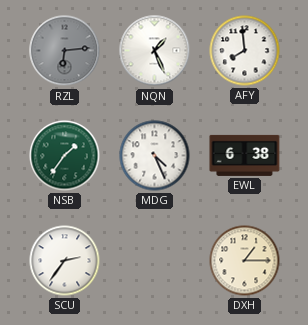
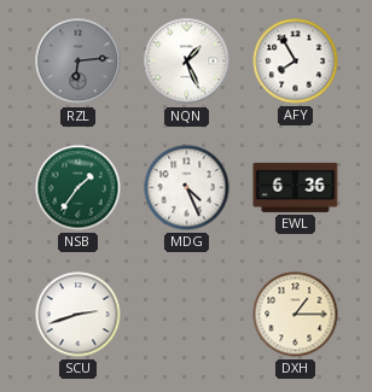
AFY: 7:59 -> 7:55
EWL: 6:38 -> 6:36
SCU: 2:36 -> 2:42
